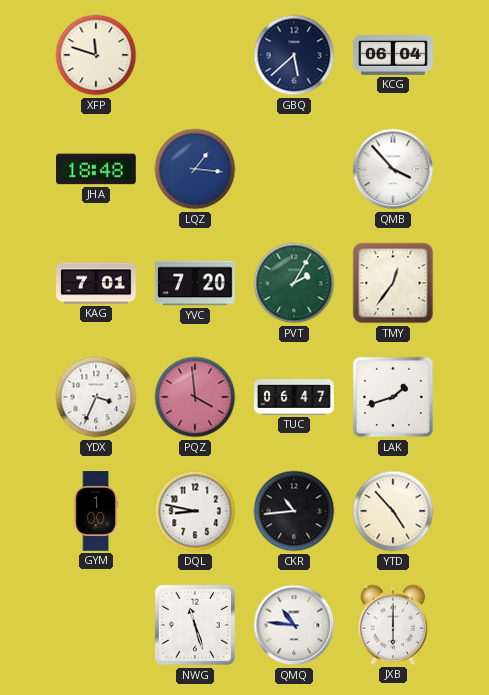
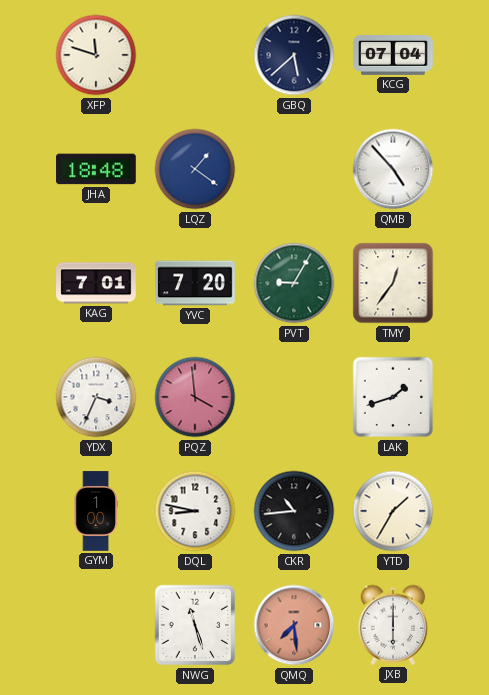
KCG: 06:04 -> 07:04
LQZ: 1:16 -> 1:21
QMB: 3:53 -> 4:53
PVT: 2:05 -> 9:05
TUC: 06:47 -> none
YTD: 4:53 -> 1:35
QMQ: 10:46 -> 7:29
QMQ dial: white -> salmon
